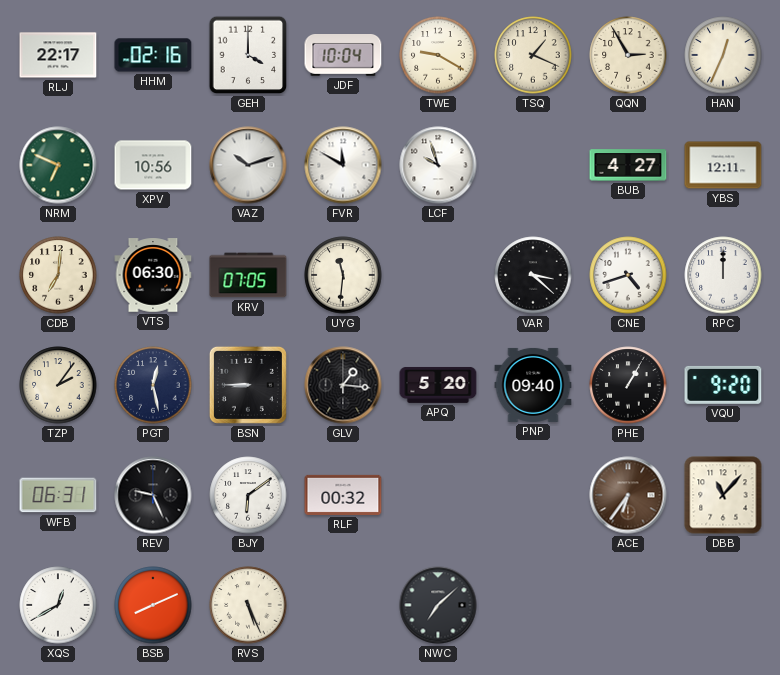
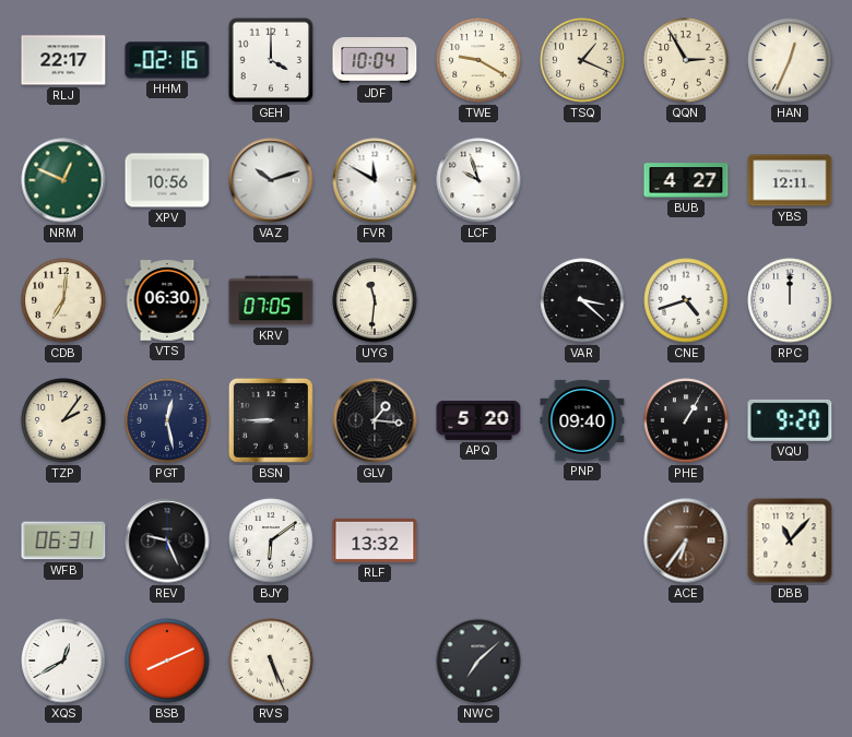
NRM: 6:49 -> 12:49
RLF: 00:32 -> 13:32
